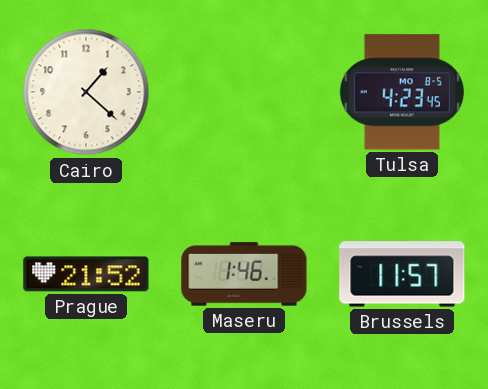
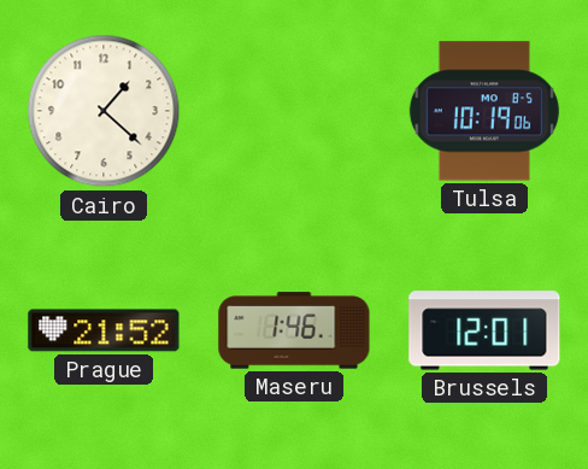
Tulsa: 4:23 -> 10:19
Brussels: 11:57 -> 12:01
